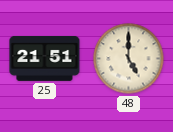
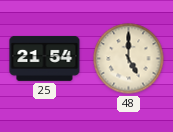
25: 21:51 -> 21:54
